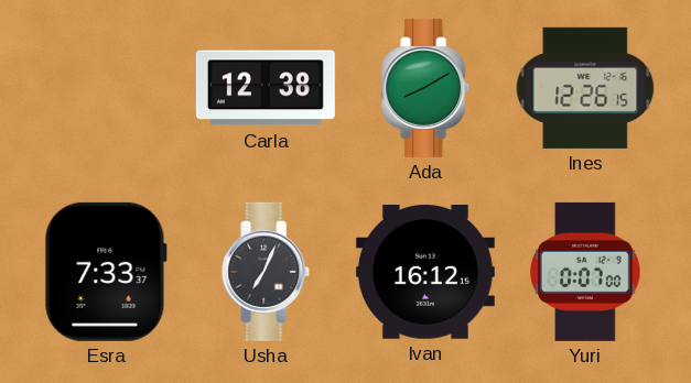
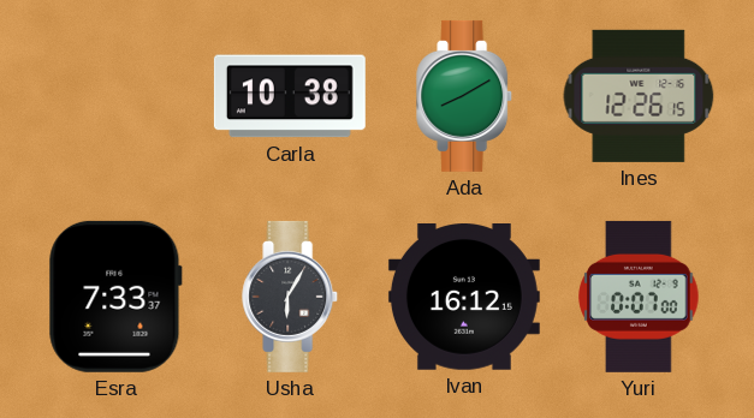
Carla: 12:38 -> 10:38
Usha: 7:04 -> 6:05
